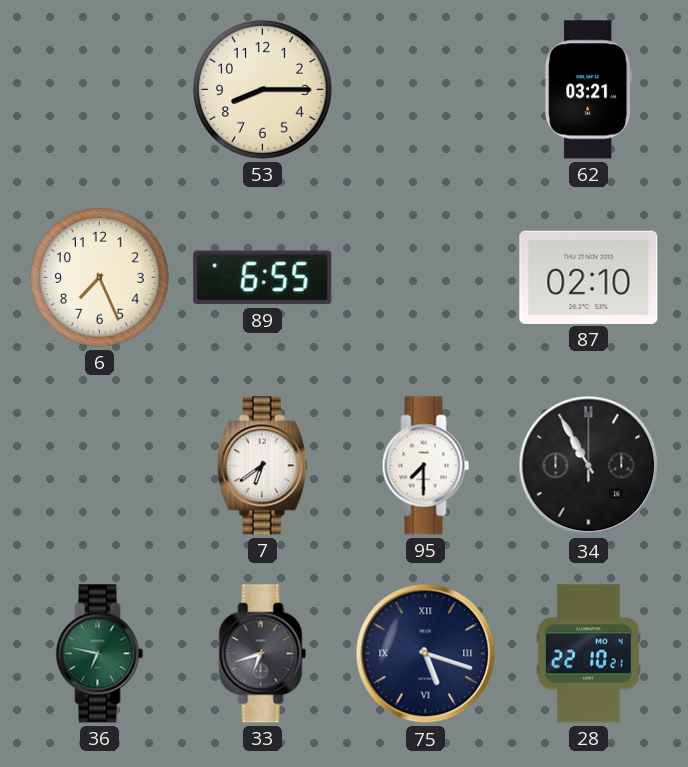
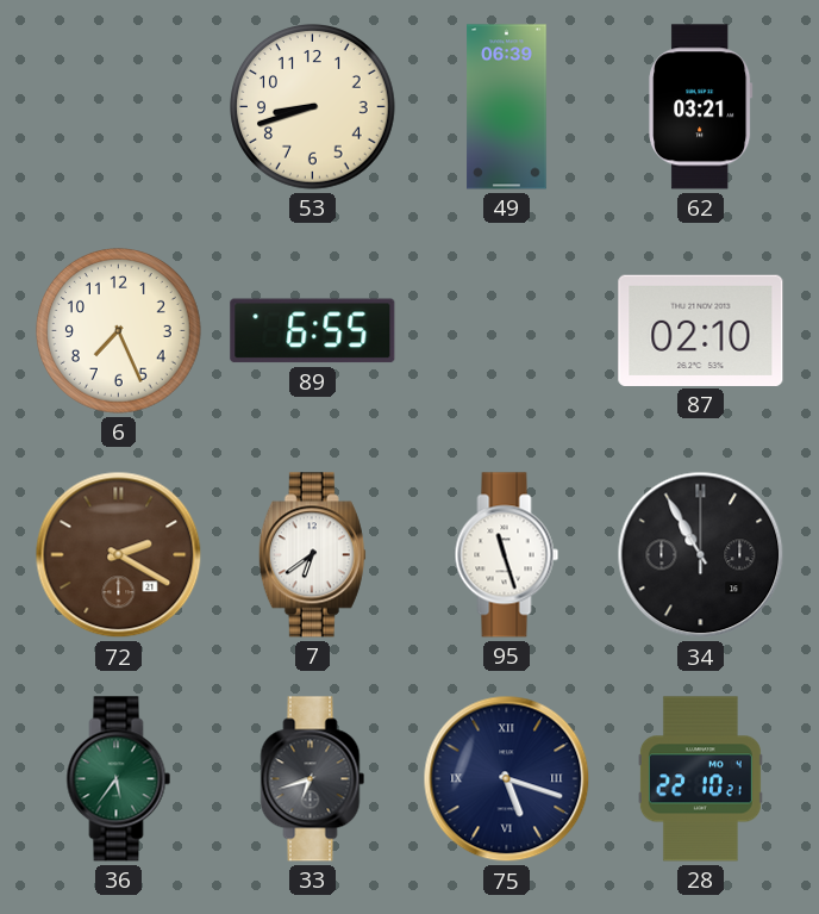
53: 8:15 -> 8:42
49: none -> 06:39
72: none -> 2:20
95: 7:30 -> 11:27
36: 6:47 -> 5:36
